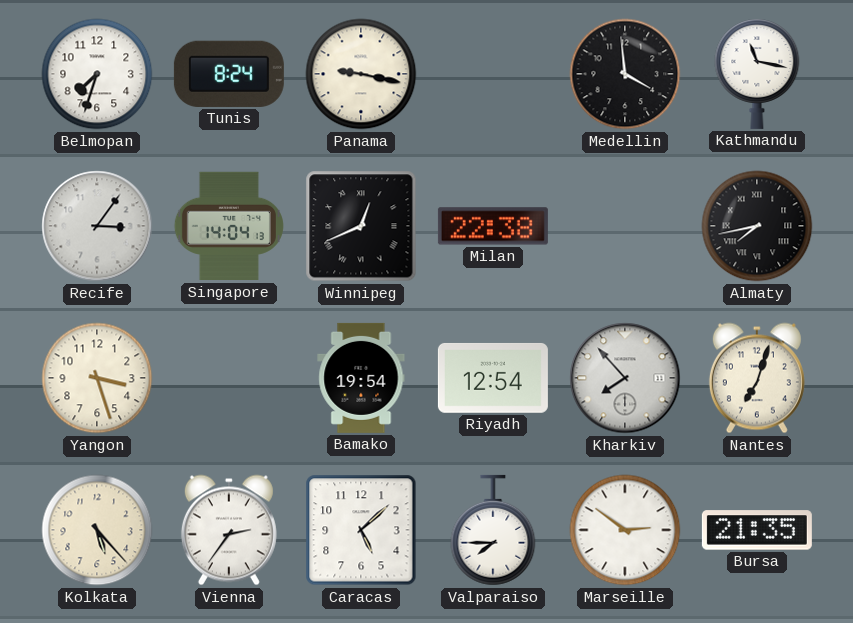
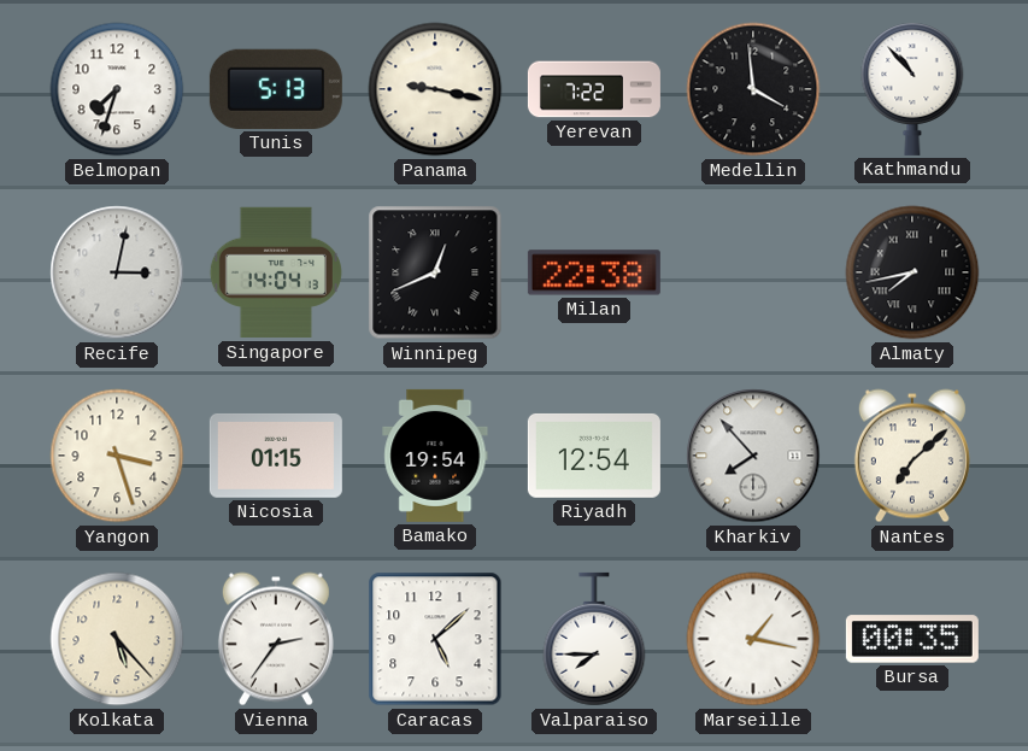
Tunis: 8:24 -> 5:13
Yerevan: none -> 7:22
Kathmandu: 11:17 -> 10:53
Recife: 3:06 -> 3:02
Nicosia: none -> 01:15
Nantes: 7:03 -> 7:08
Marseille: 2:51 -> 1:17
Bursa: 21:35 -> 00:35
